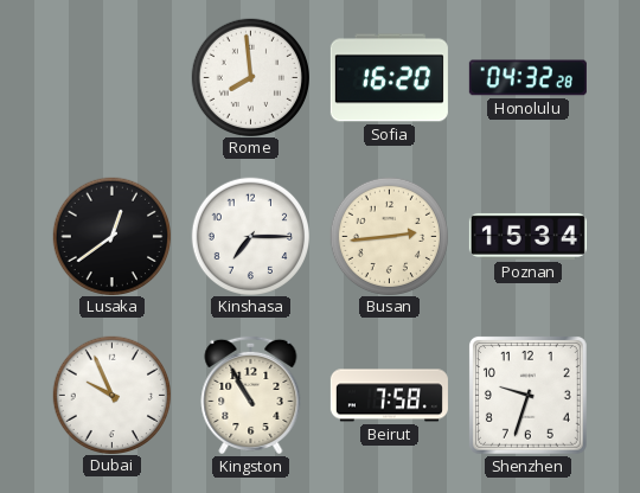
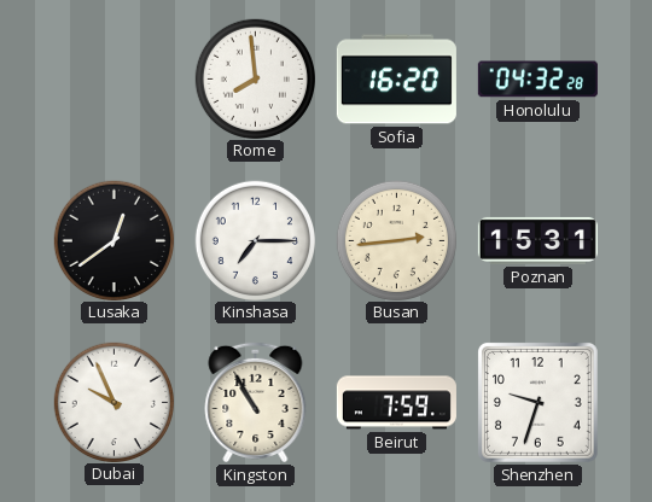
Poznan: 15:34 -> 15:31
Beirut: 7:58 -> 7:59
